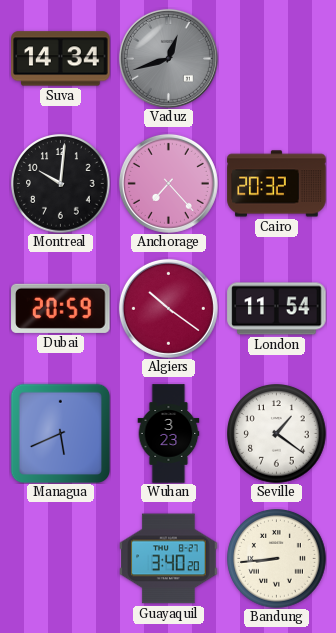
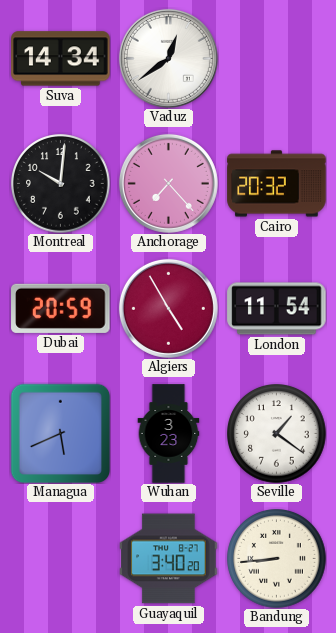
Vaduz: 12:42 -> 12:39
Vaduz dial: grey -> white
Algiers: 10:21 -> 4:55
